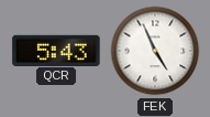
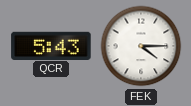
FEK: 4:56 -> 4:15
